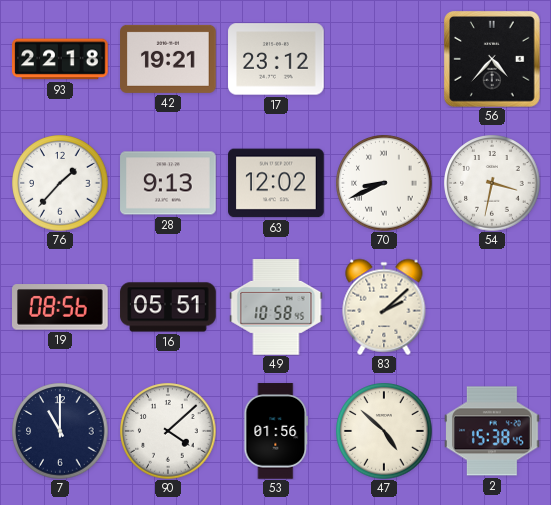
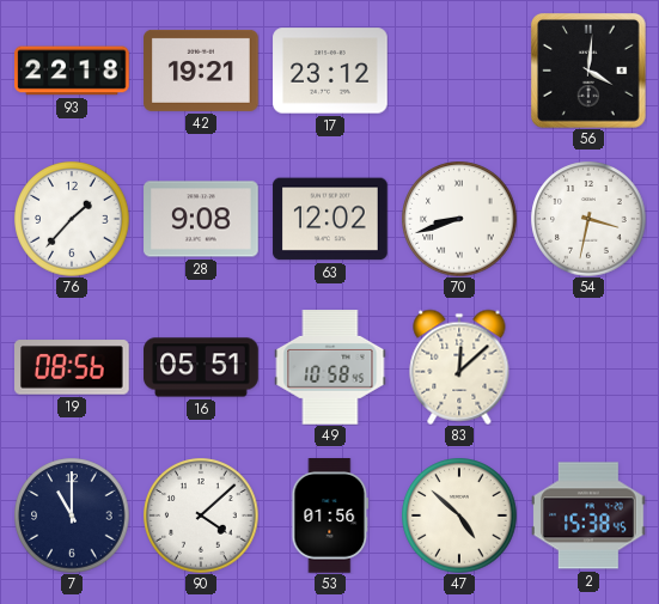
56: 4:37 -> 4:01
28: 9:13 -> 9:08
70: 8:41 -> 8:42
83: 2:08 -> 12:08
